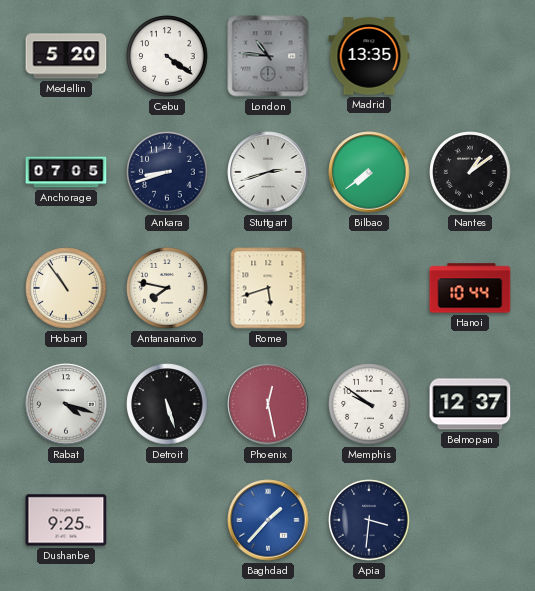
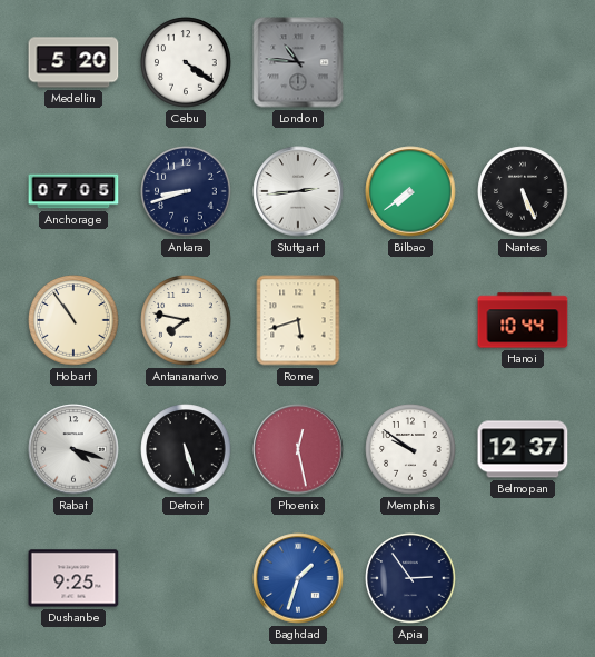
Madrid: 13:35 -> none
Stuttgart: 2:42 -> 2:44
Nantes: 1:09 -> 5:26
Baghdad: 1:37 -> 1:33
Apia: 3:31 -> 2:54
